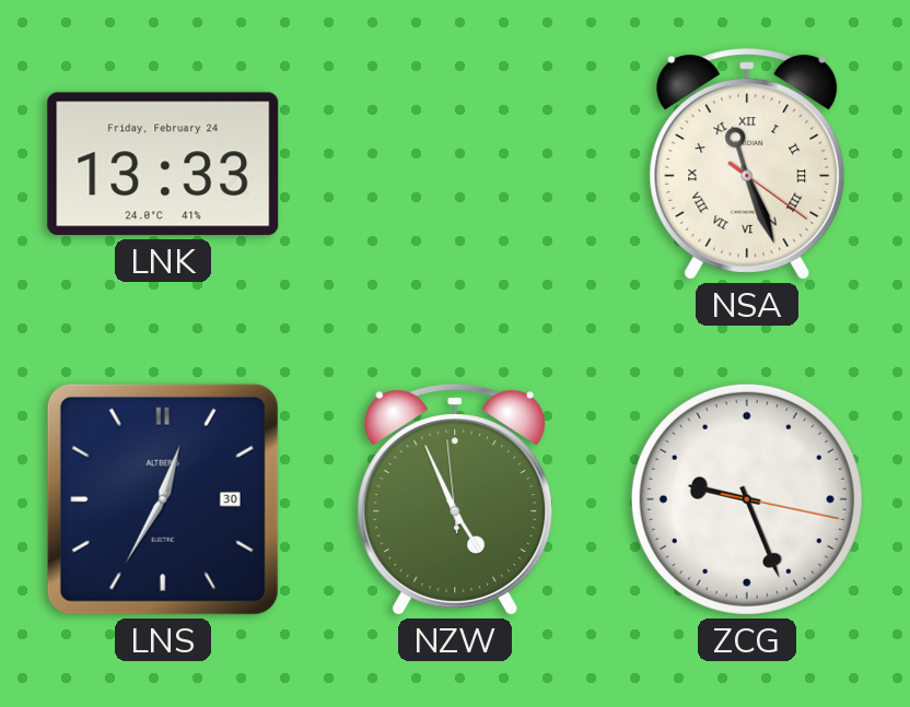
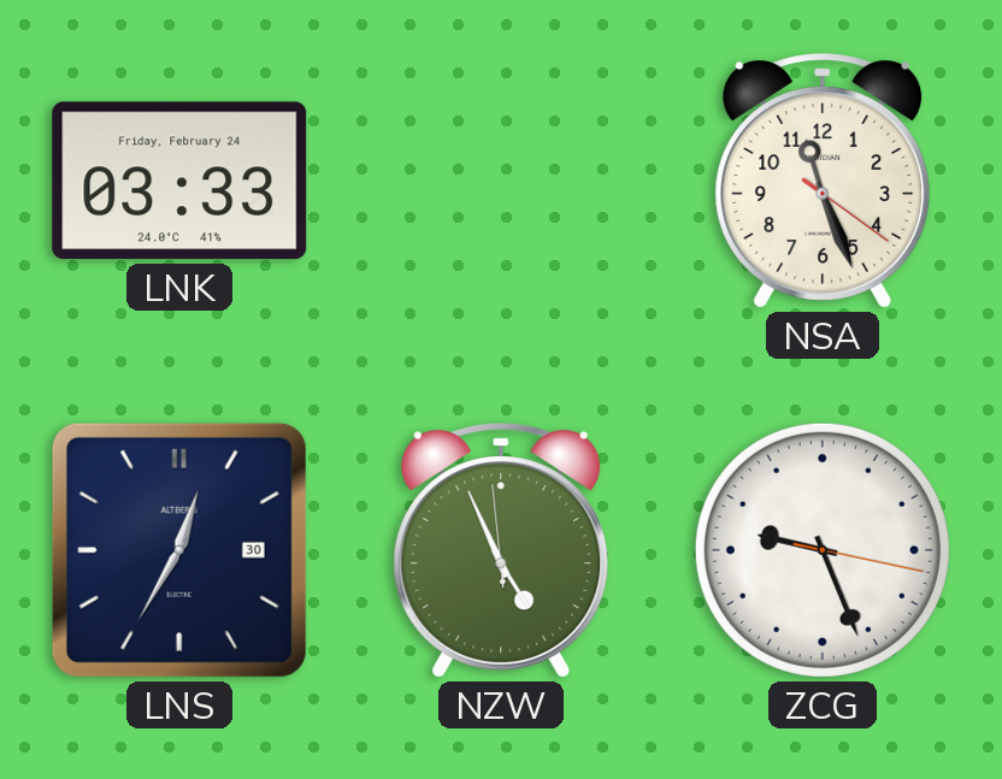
LNK: 13:33 -> 03:33
NSA numerals: Roman -> Arabic
